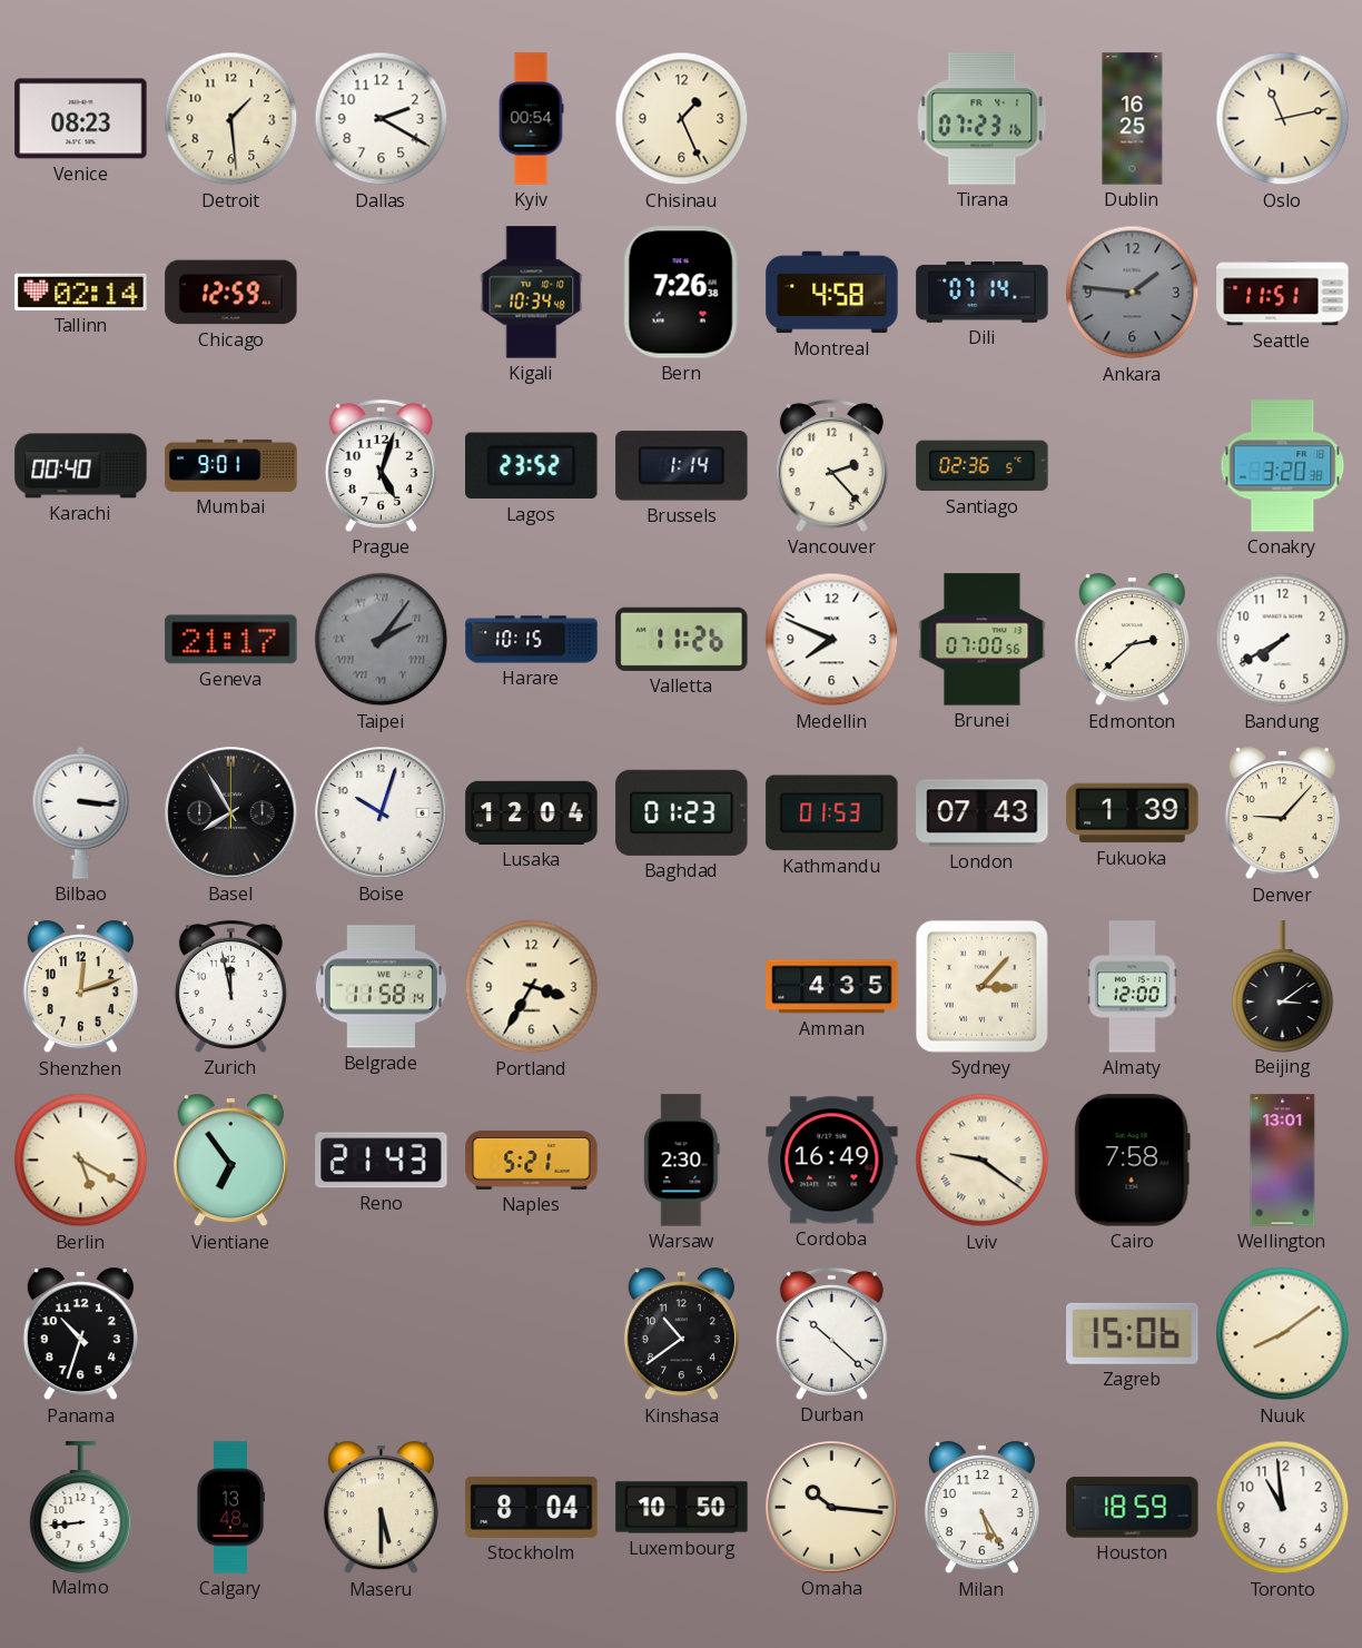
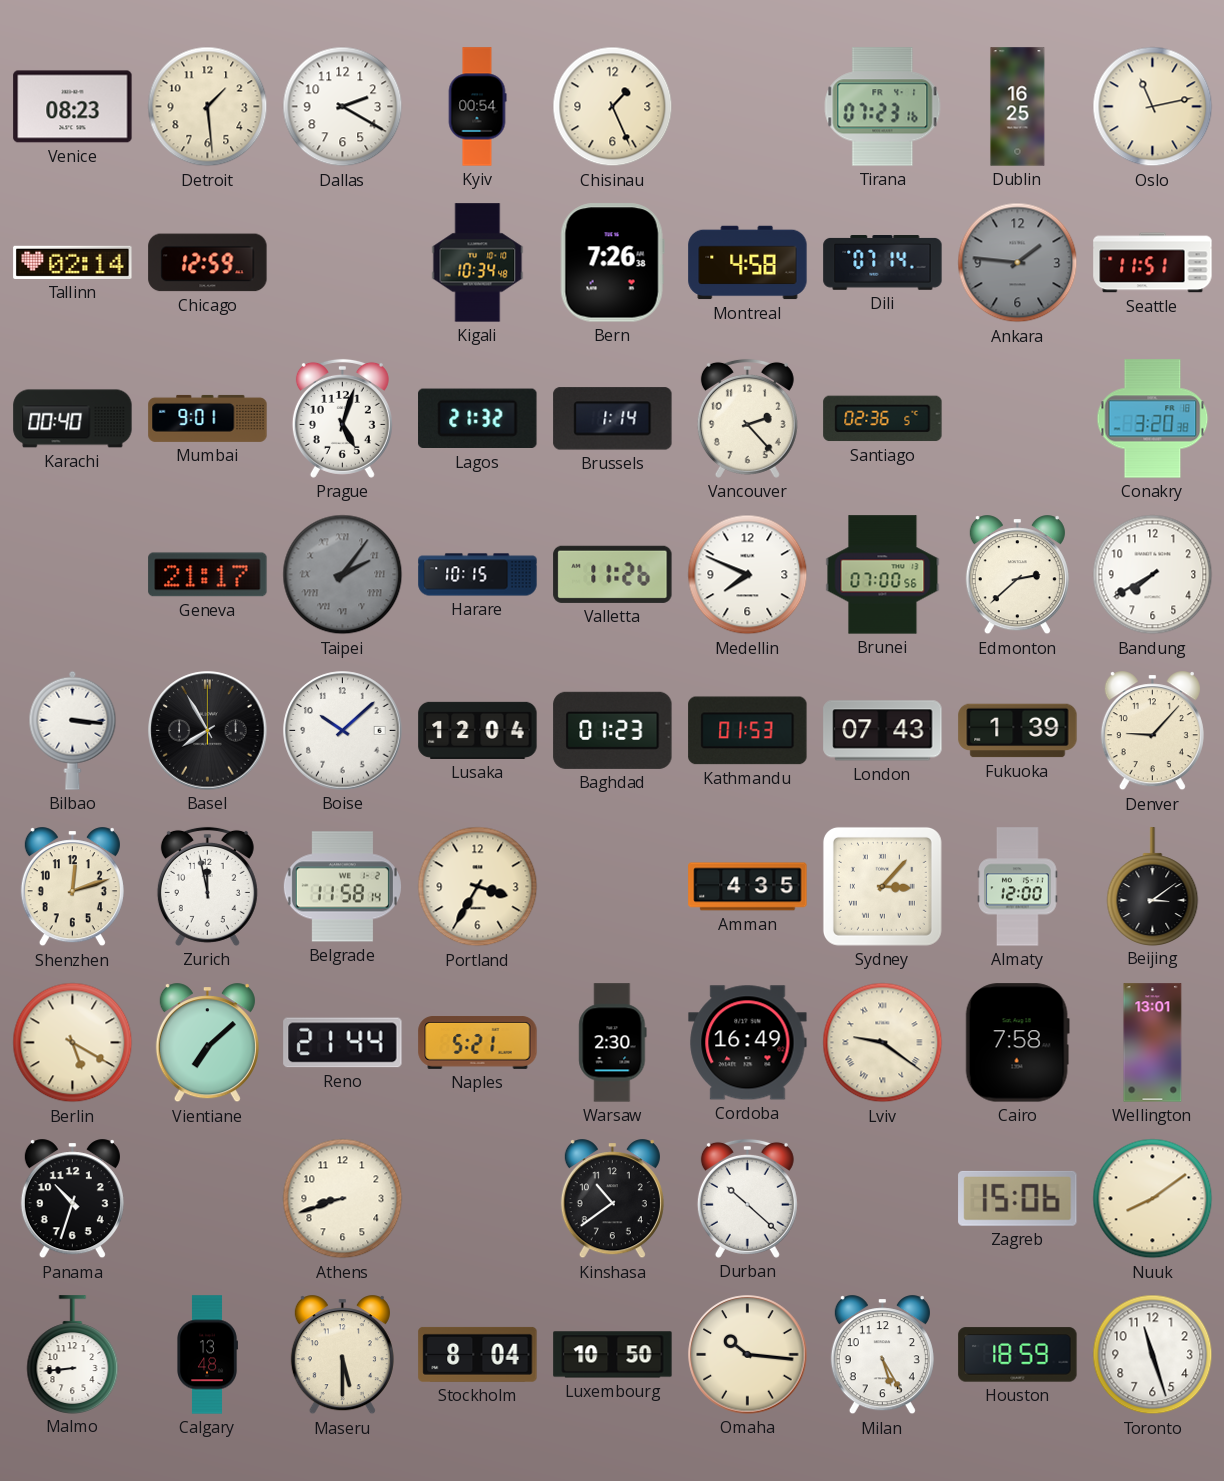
Lagos: 23:52 -> 21:32
Boise: 10:03 -> 10:08
Vientiane: 6:54 -> 7:08
Reno: 21:43 -> 21:44
Athens: none -> 8:42
Toronto: 10:59 -> 11:27
